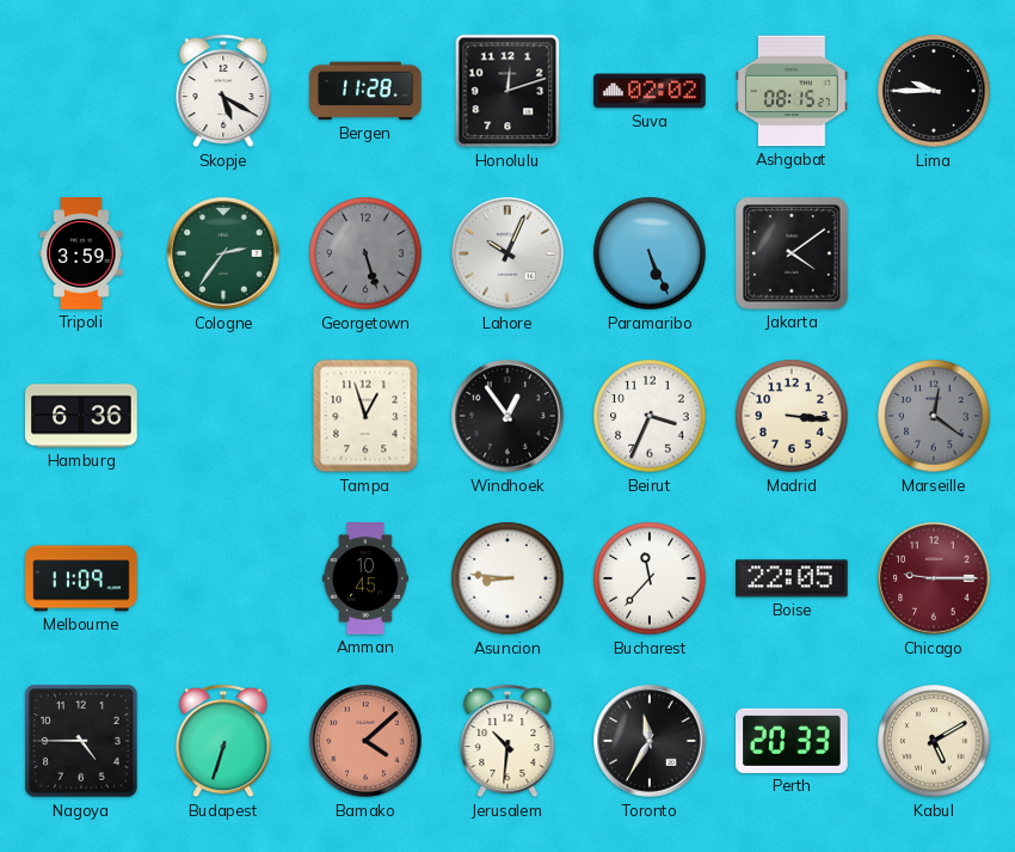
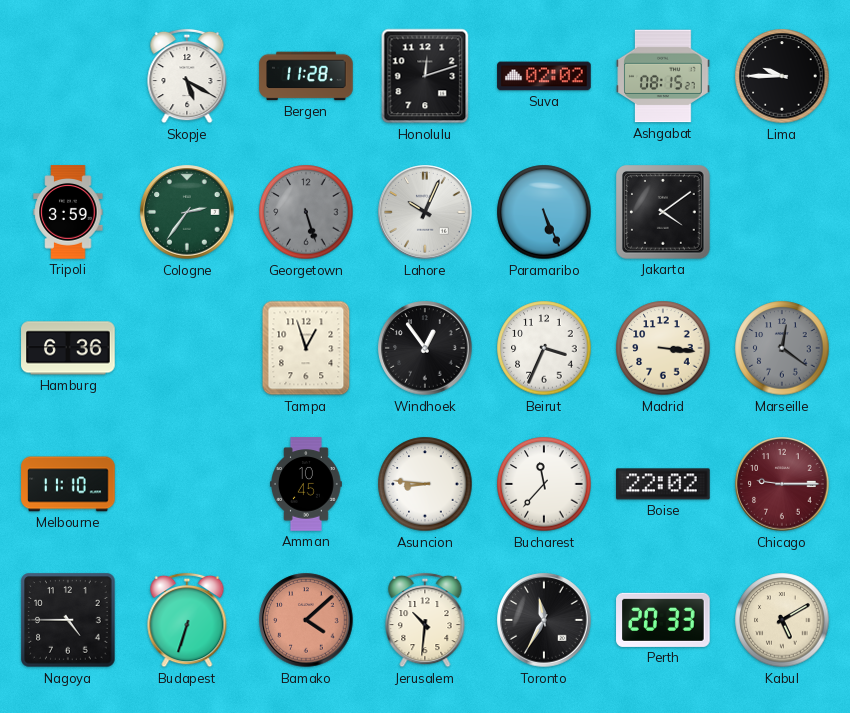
Melbourne: 11:09 -> 11:10
Boise: 22:05 -> 22:02
